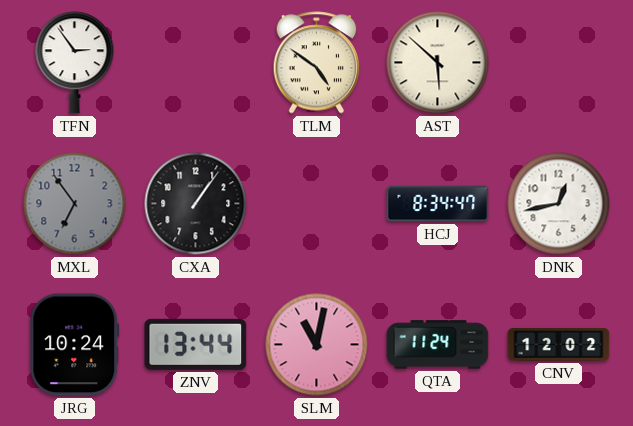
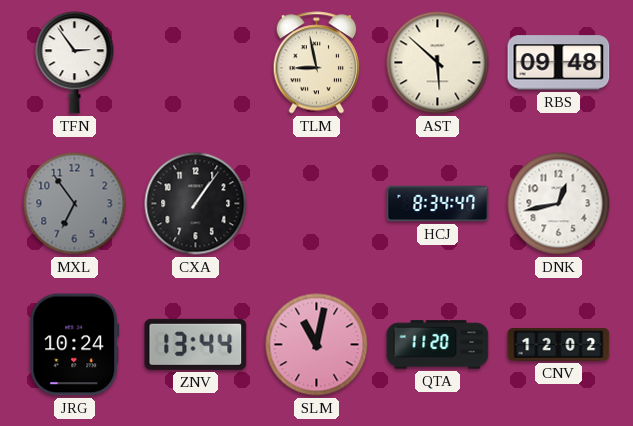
TLM: 4:51 -> 8:58
RBS: none -> 09:48
QTA: 11:24 -> 11:20
